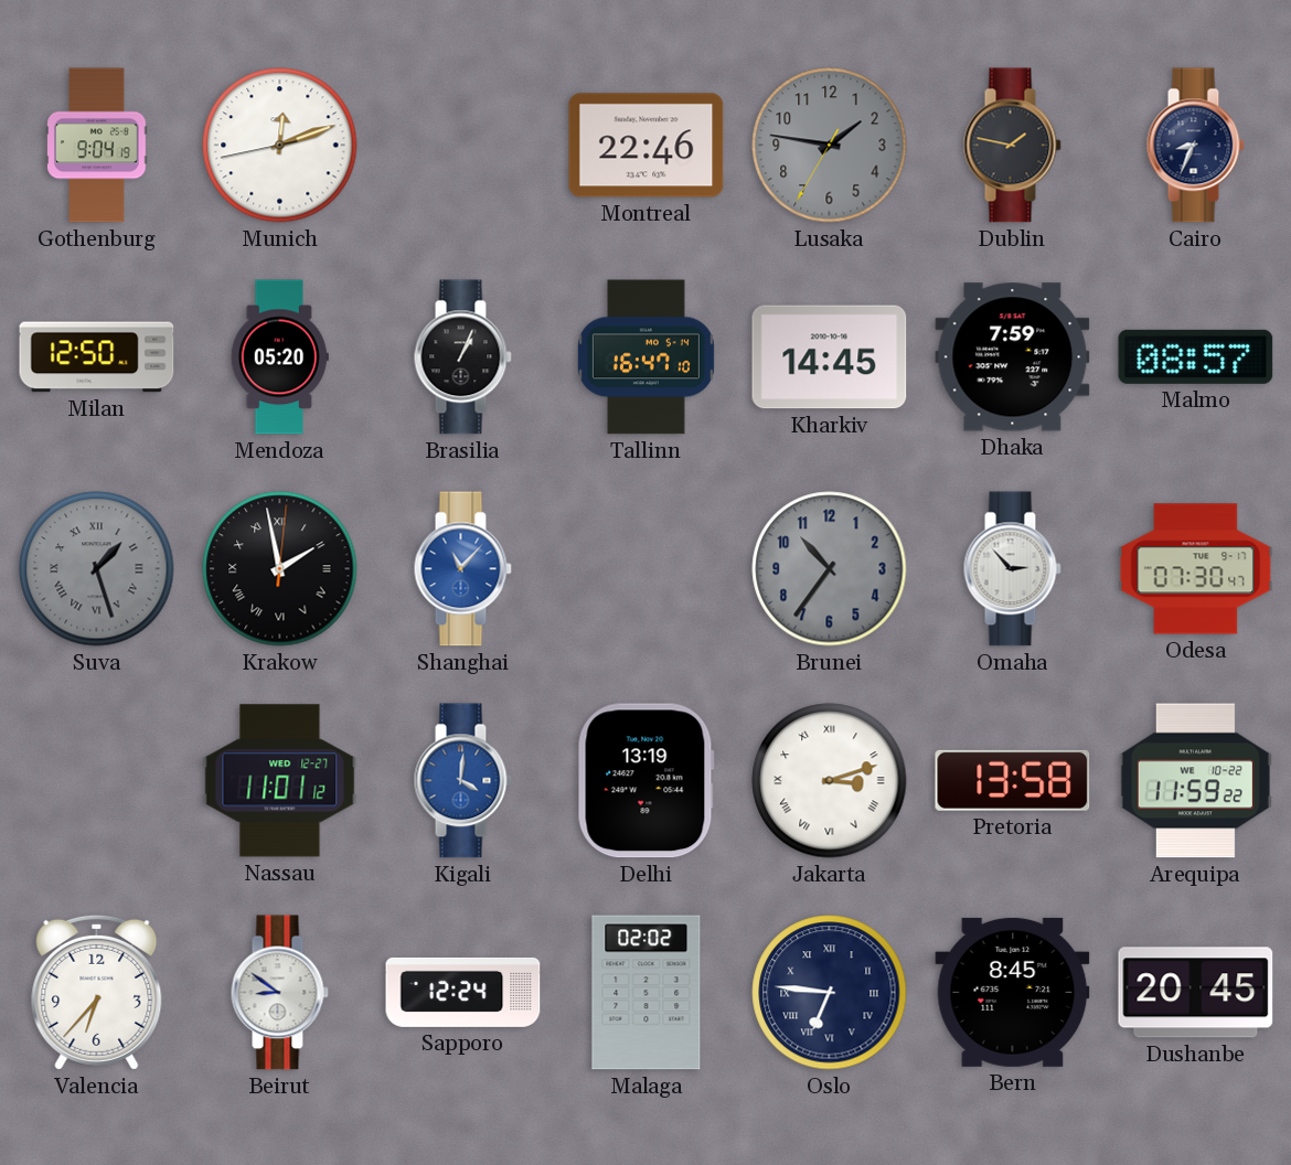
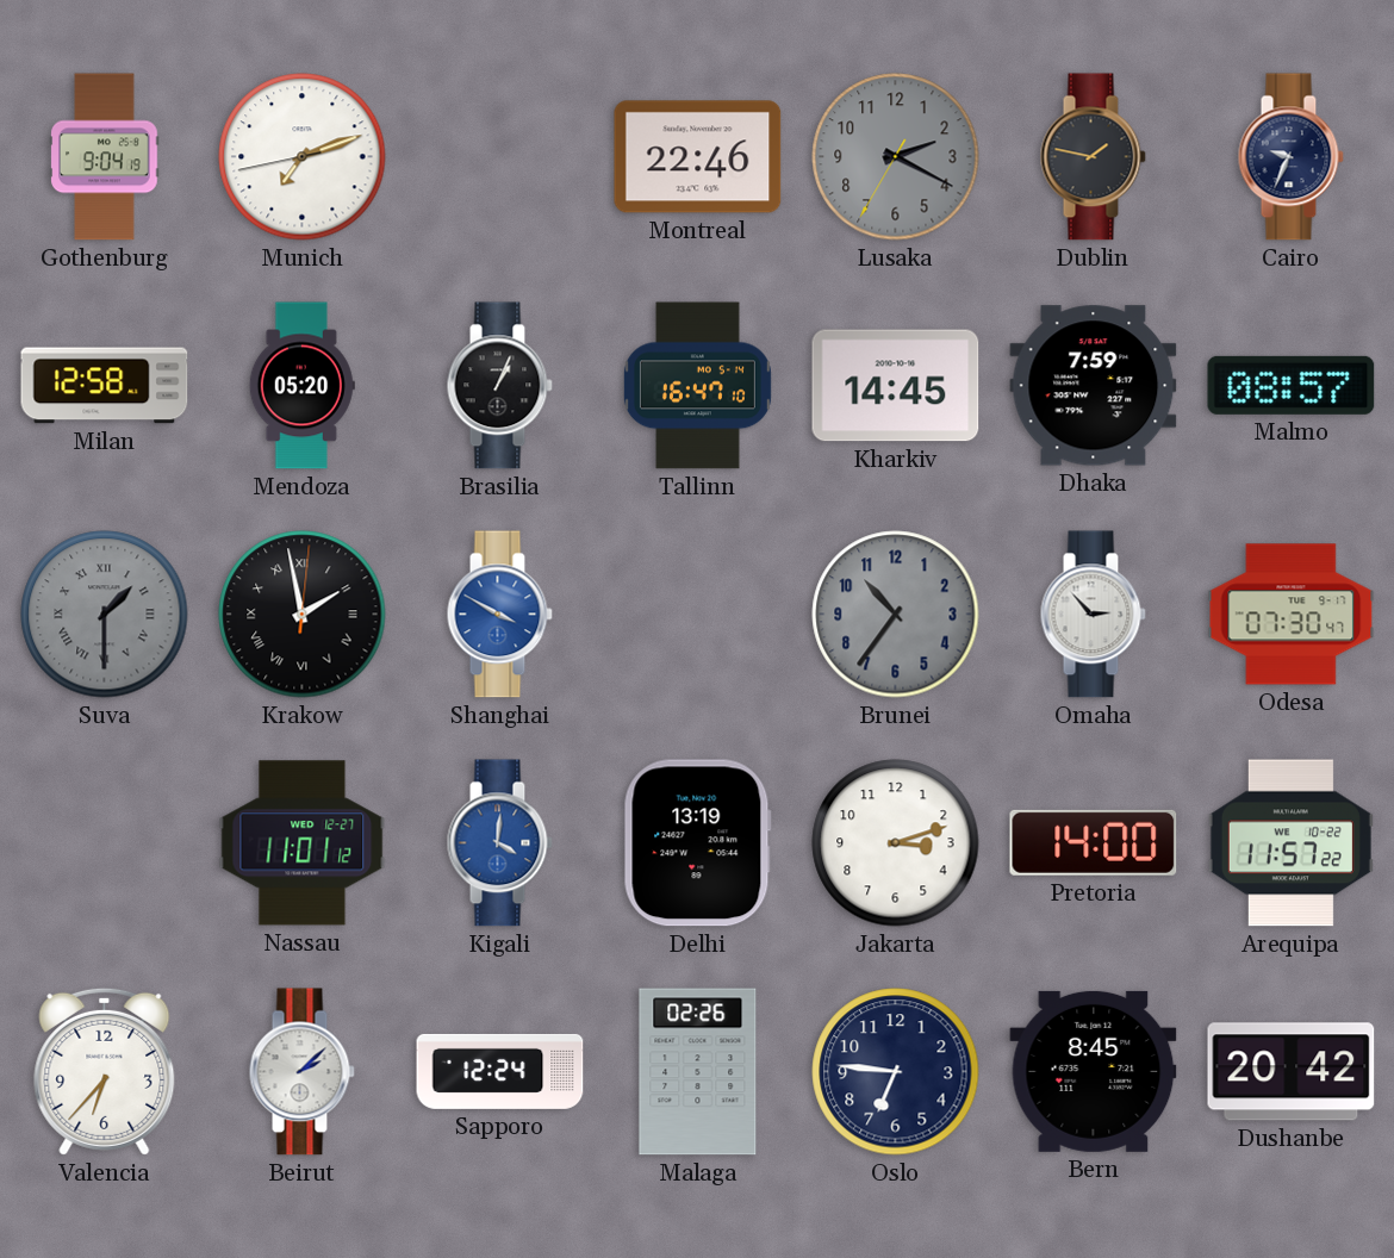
Munich: 12:11 -> 7:11
Lusaka: 1:46 -> 2:19
Cairo: 8:34 -> 9:34
Milan: 12:50 -> 12:58
Suva: 1:27 -> 1:30
Shanghai: 11:07 -> 3:50
Jakarta numerals: Roman -> Arabic
Pretoria: 13:58 -> 14:00
Arequipa: 11:59 -> 11:57
Beirut: 8:51 -> 2:08
Malaga: 02:02 -> 02:26
Oslo numerals: Roman -> Arabic
Dushanbe: 20:45 -> 20:42
